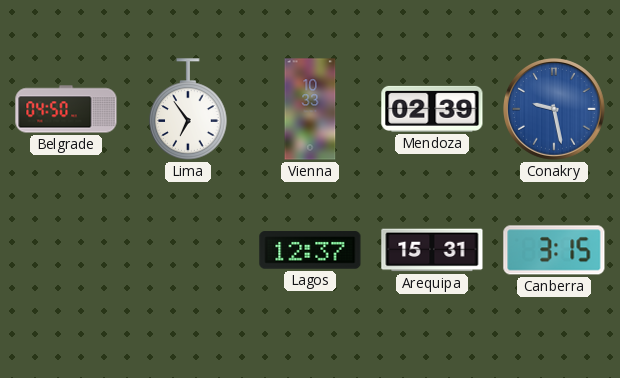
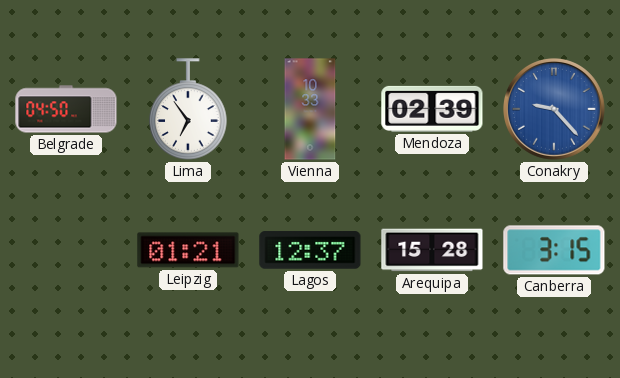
Conakry: 9:28 -> 9:23
Leipzig: none -> 01:21
Arequipa: 15:31 -> 15:28
